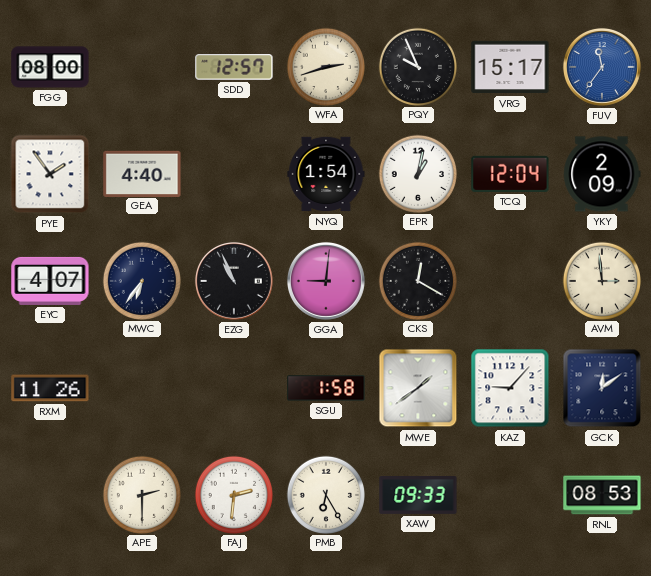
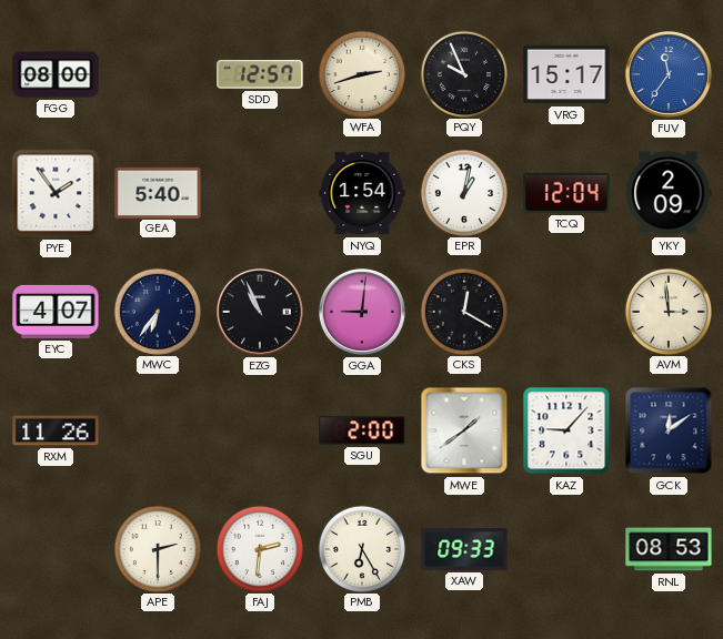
GEA: 4:40 -> 5:40
SGU: 1:58 -> 2:00
